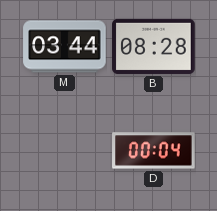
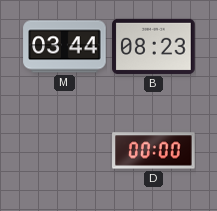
B: 08:28 -> 08:23
D: 00:04 -> 00:00
